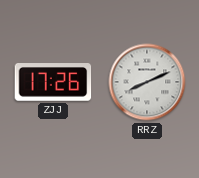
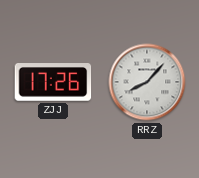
RRZ: 8:11 -> 8:07
